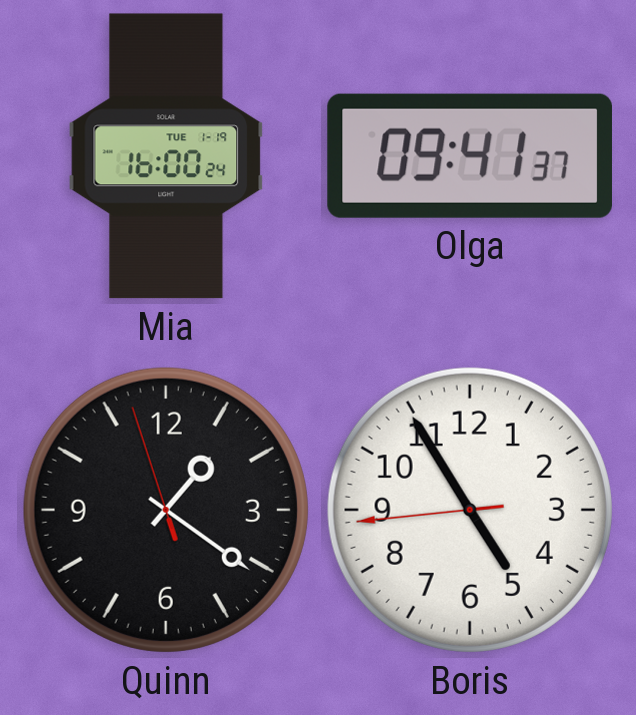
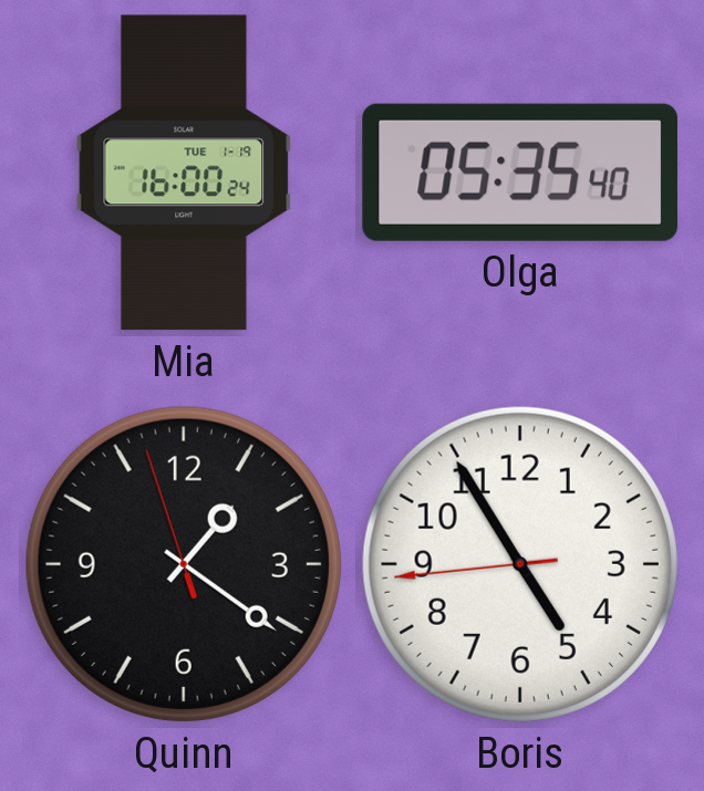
Olga: 09:41 -> 05:35
